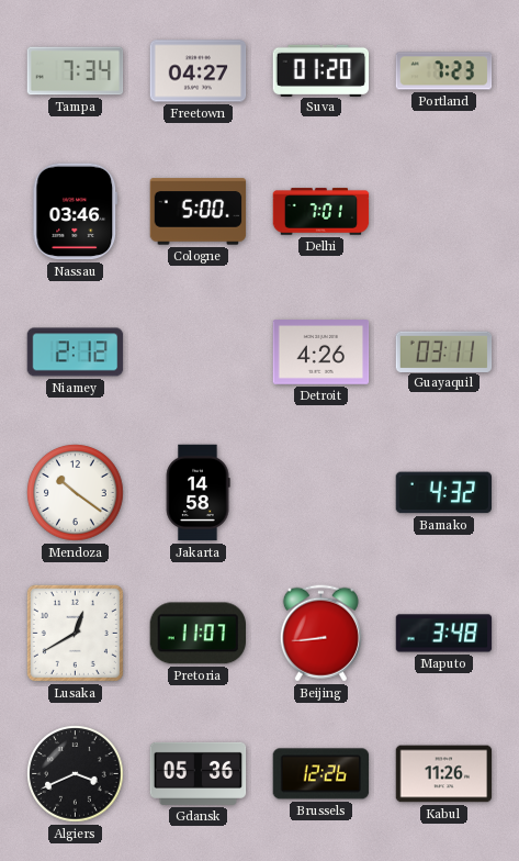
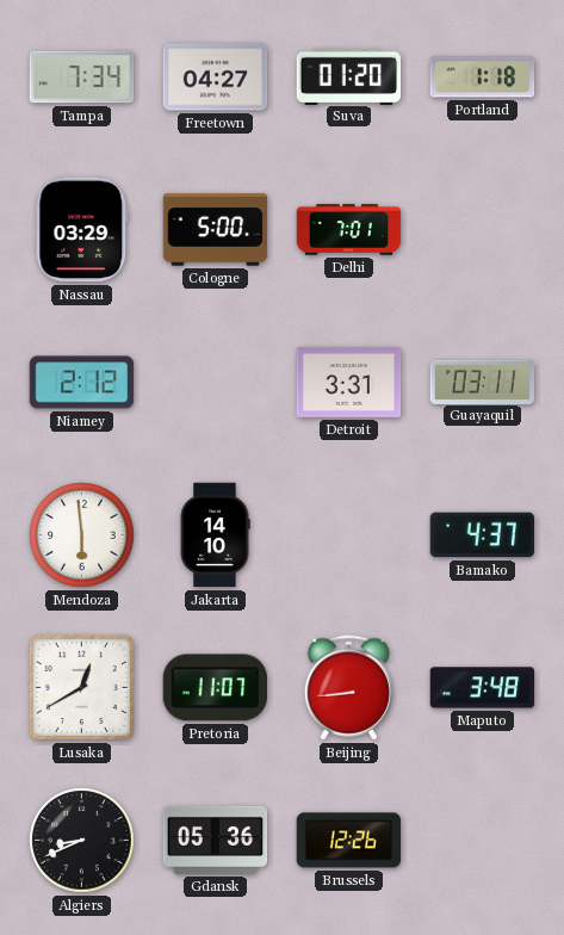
Portland: 7:23 -> 1:18
Nassau: 03:46 -> 03:29
Detroit: 4:26 -> 3:31
Mendoza: 10:21 -> 5:59
Jakarta: 14:58 -> 14:10
Bamako: 4:32 -> 4:37
Algiers: 3:41 -> 8:41
Kabul: 11:26 -> none
